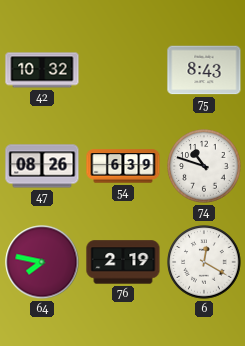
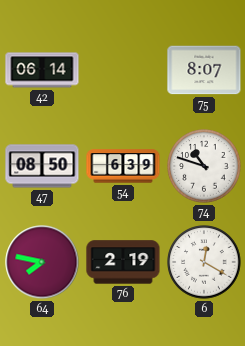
42: 10:32 -> 06:14
75: 8:43 -> 8:07
47: 08:26 -> 08:50
